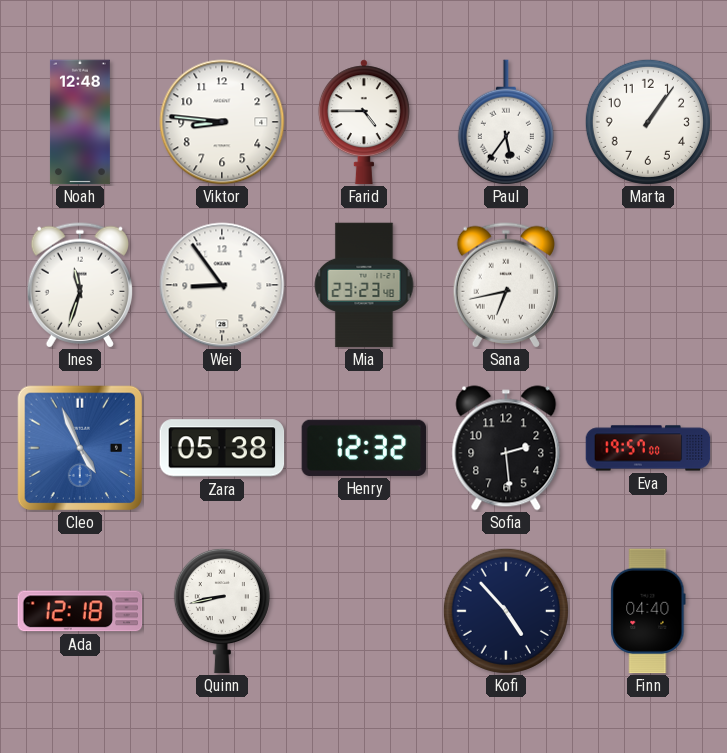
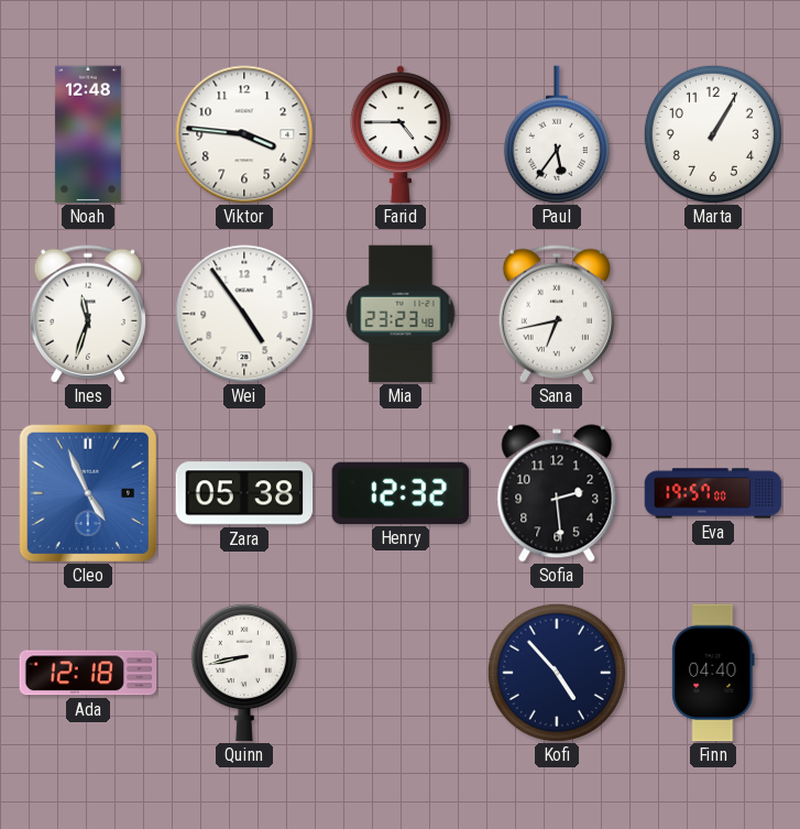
Viktor: 8:46 -> 3:46
Marta: 1:06 -> 1:05
Wei: 8:54 -> 4:54
